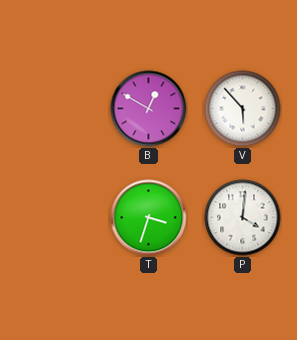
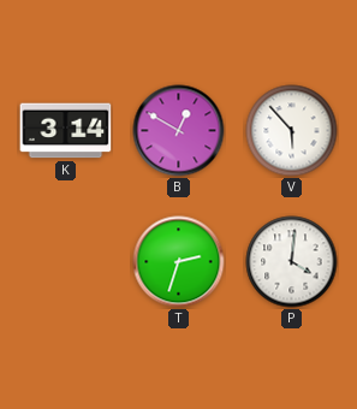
K: none -> 3:14
T: 3:33 -> 2:33
